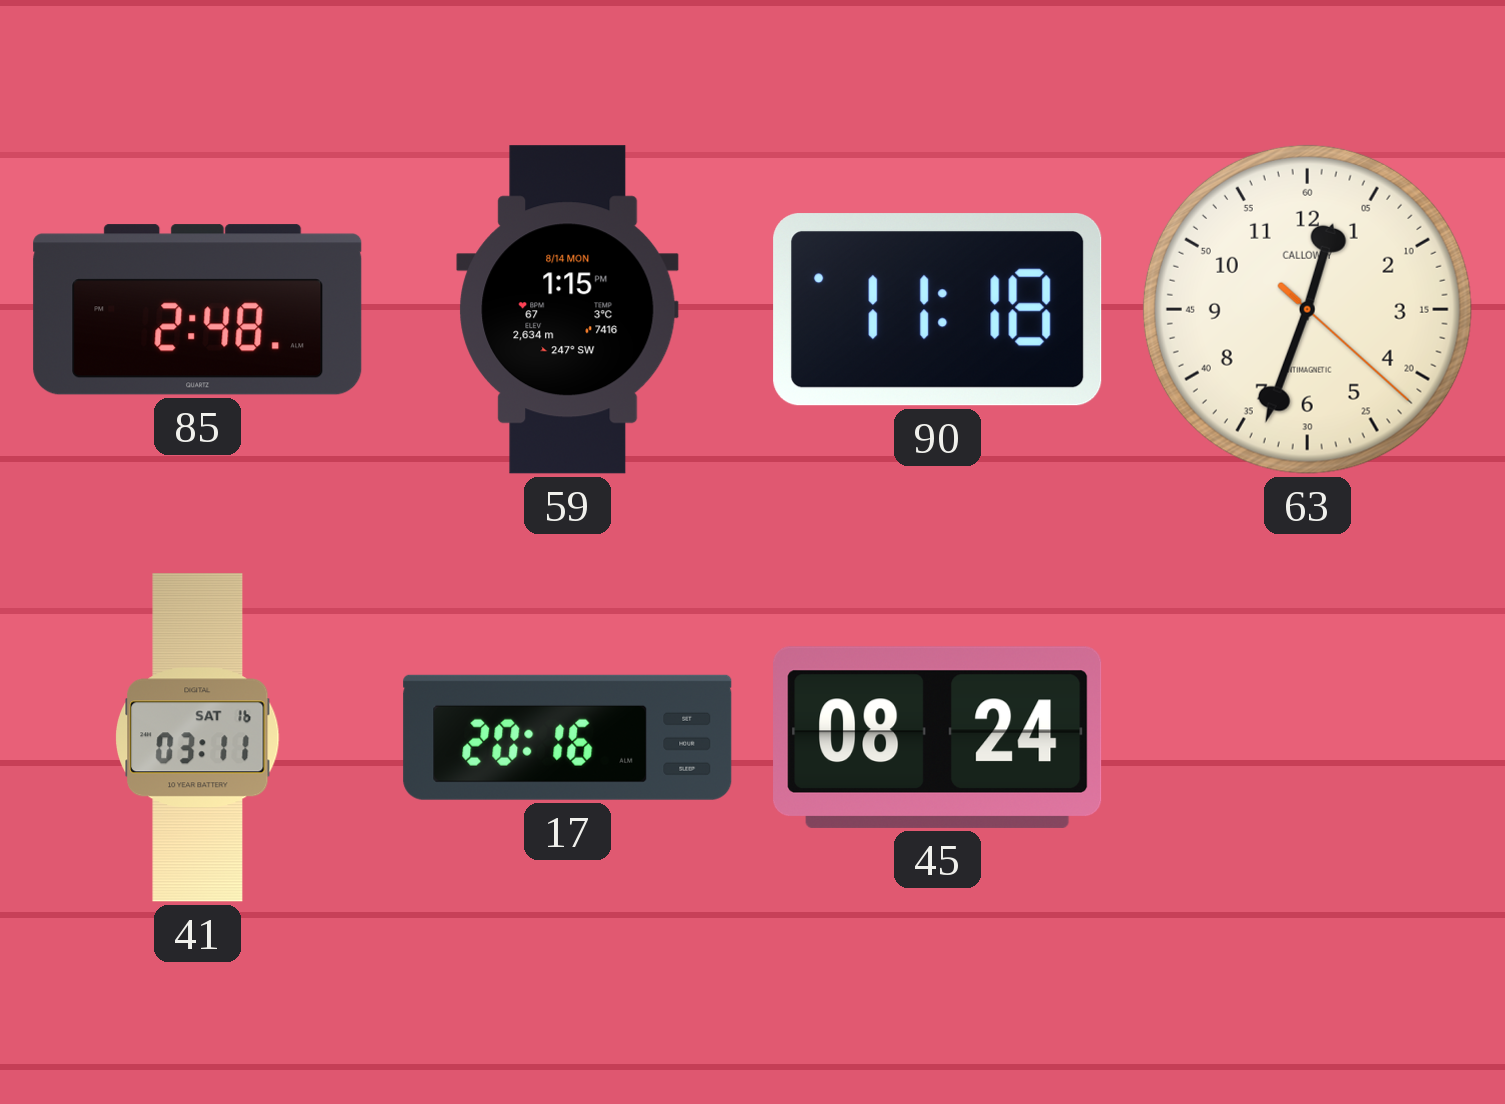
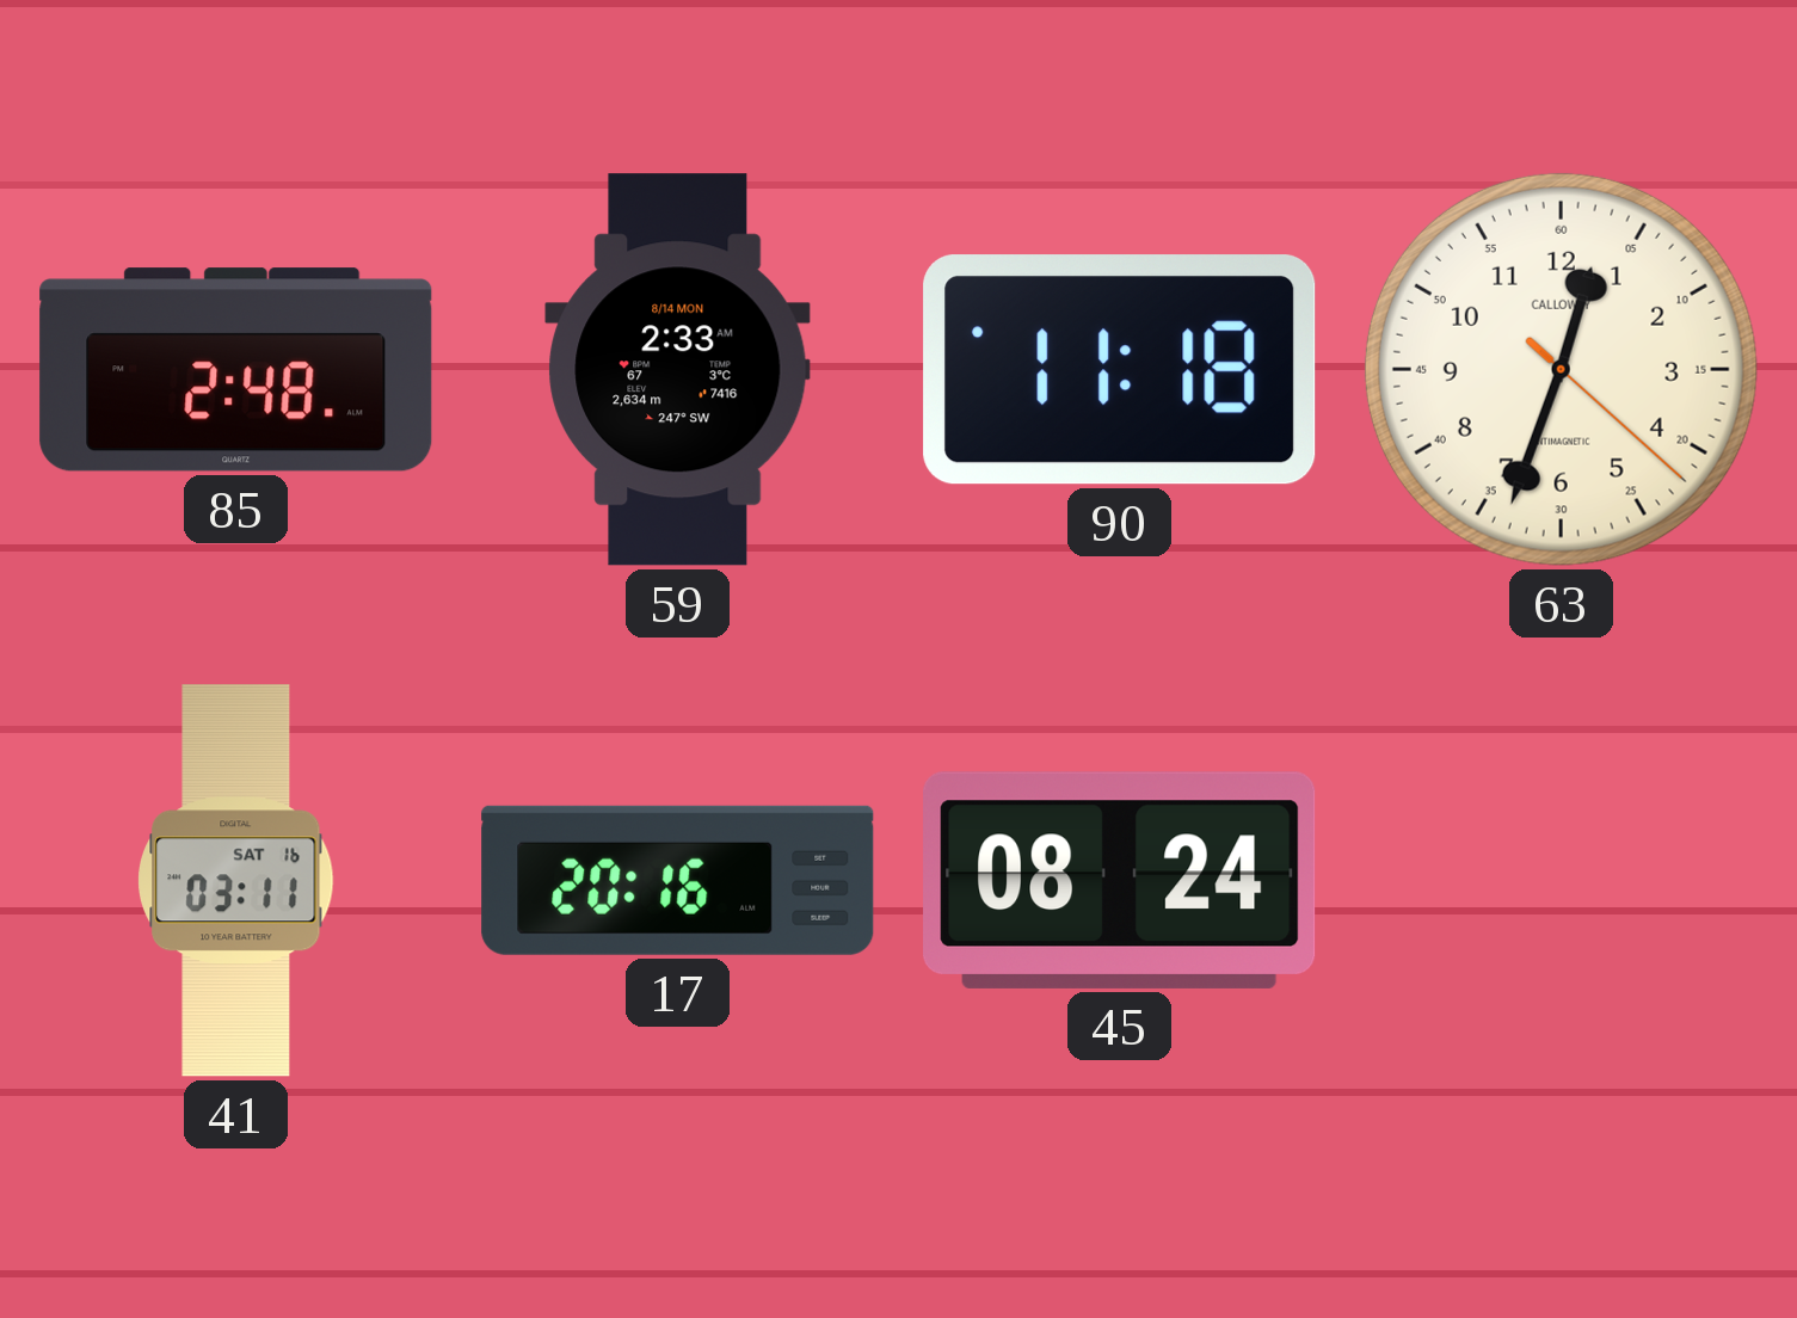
59: 1:15 -> 2:33
